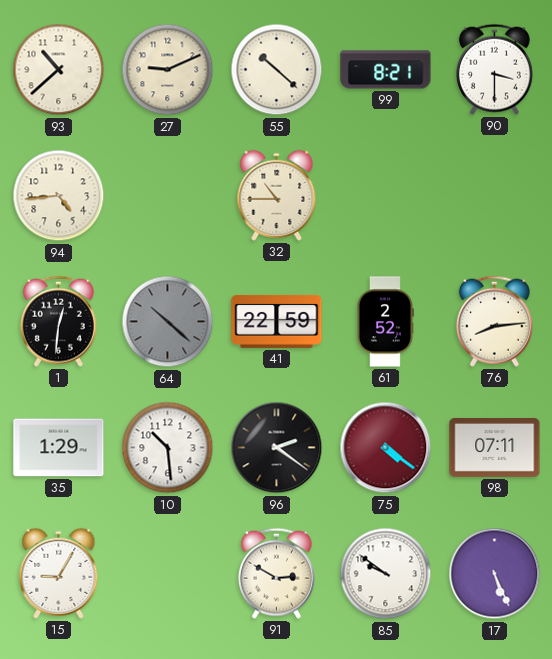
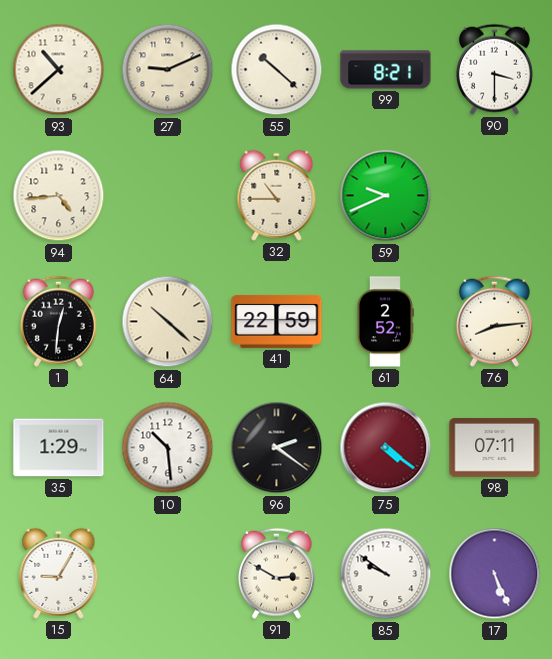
59: none -> 9:41
64 dial: grey -> cream
